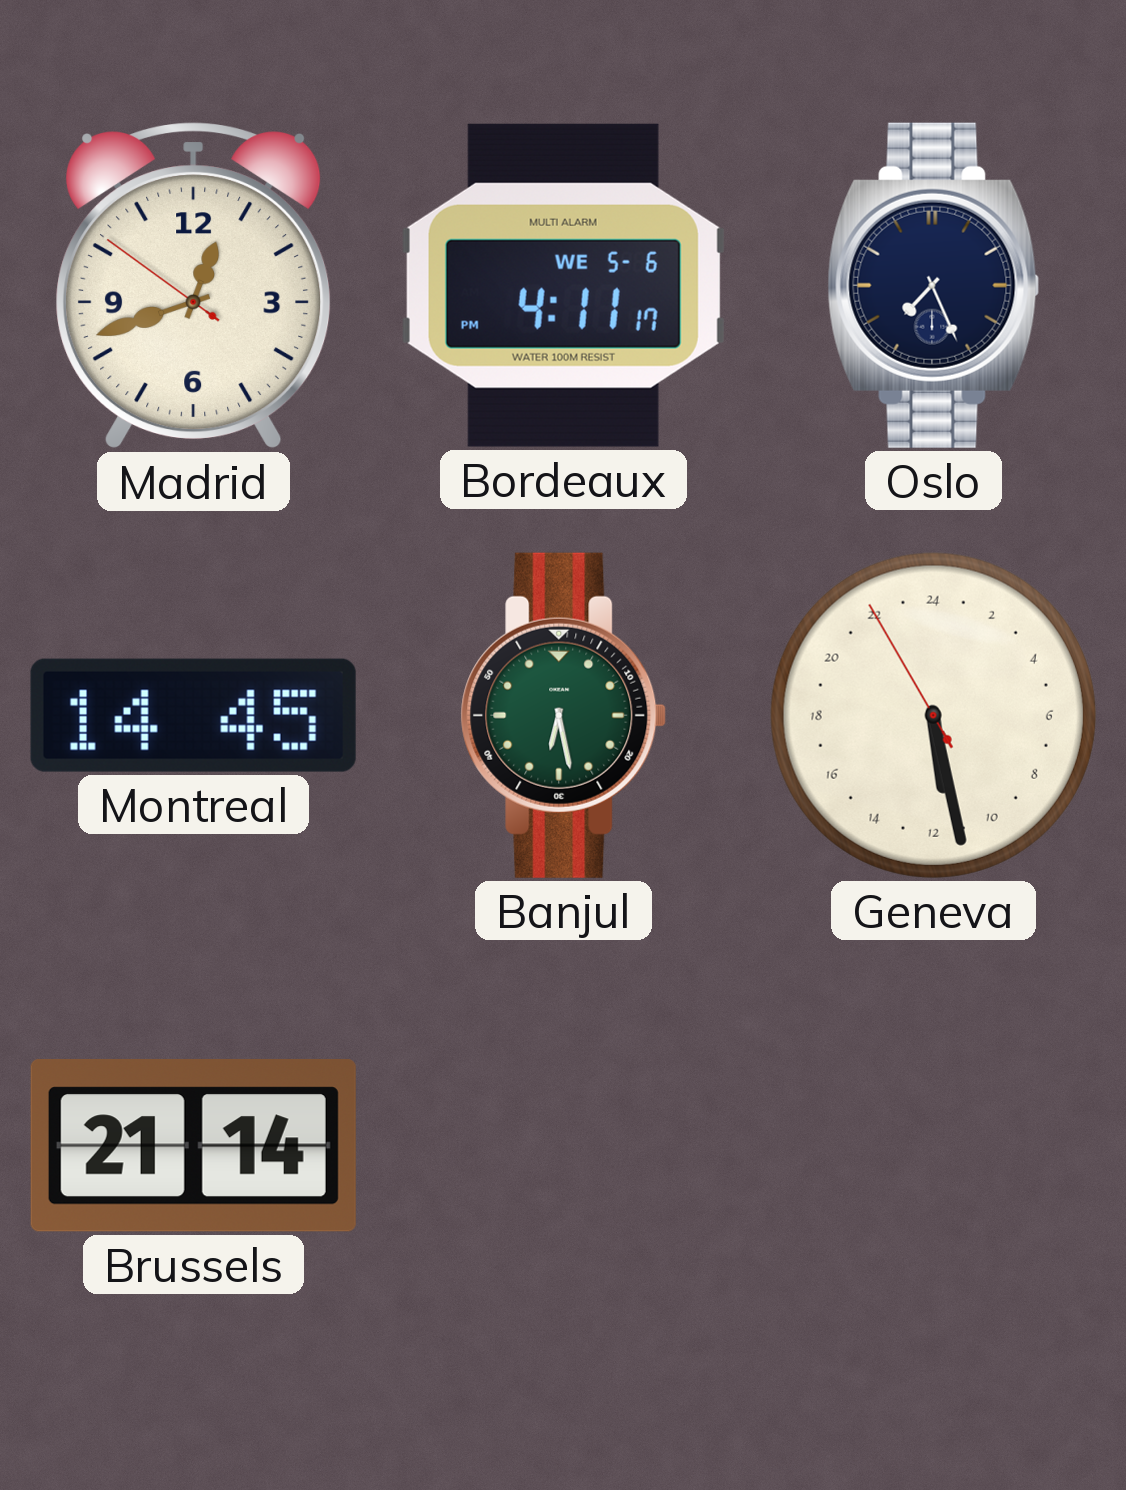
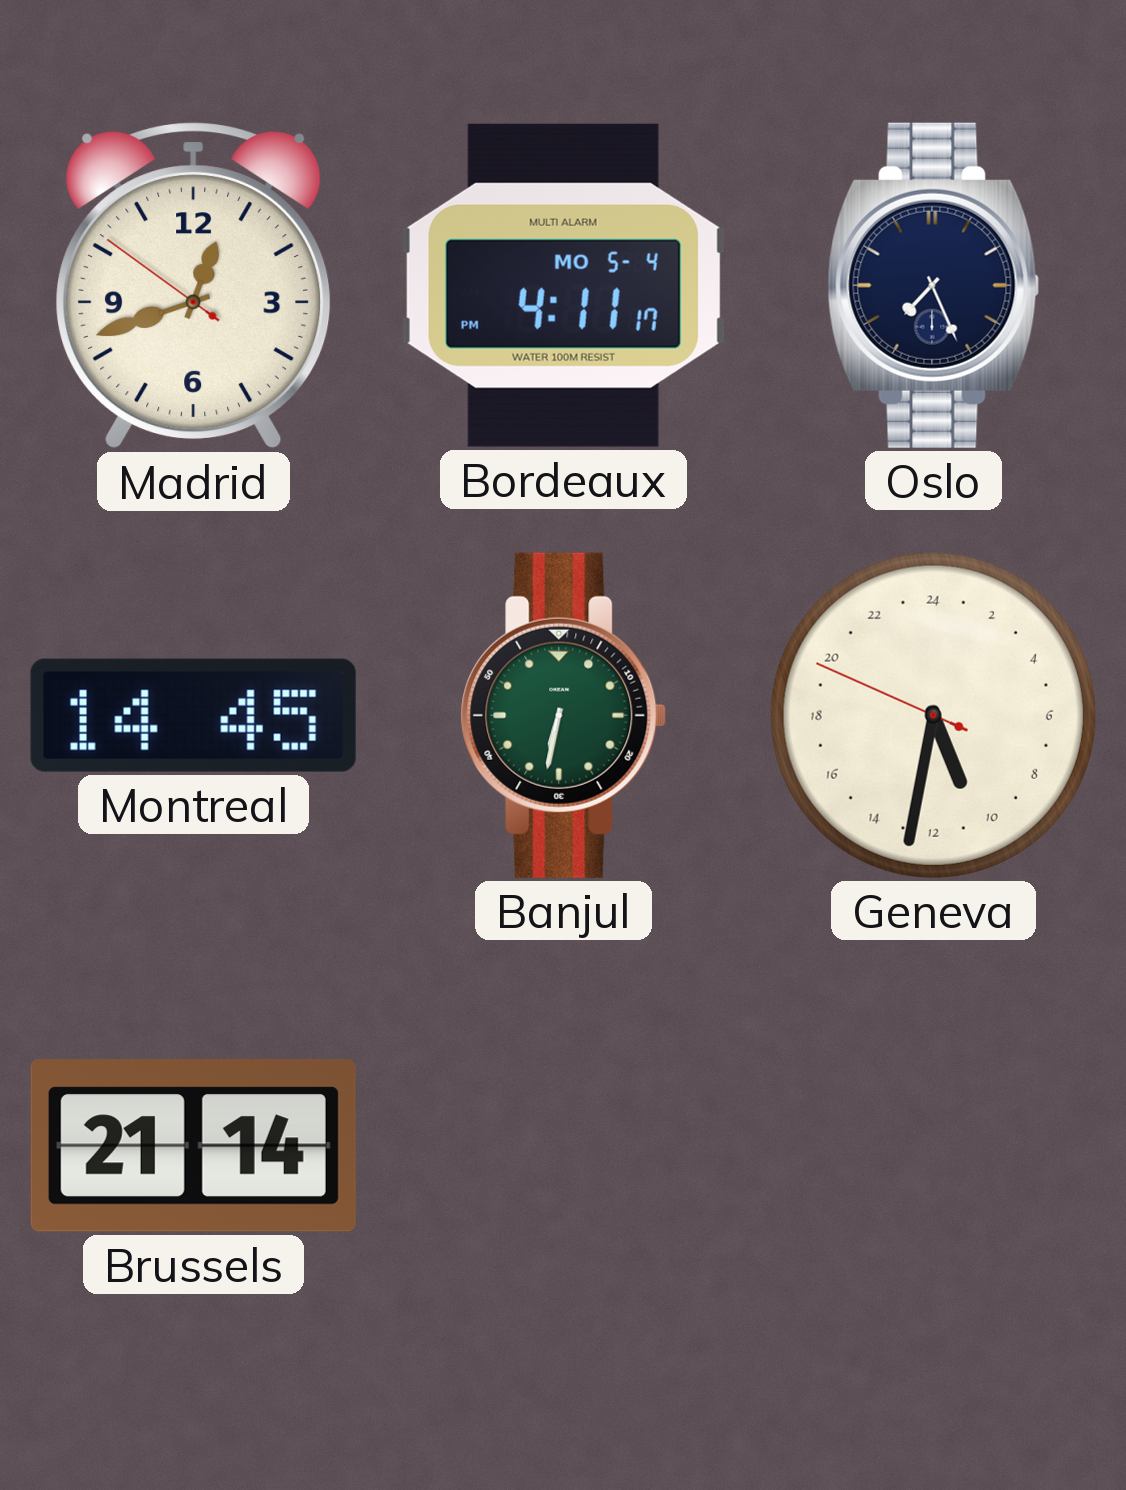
Bordeaux date: WE 5-6 -> MO 5-4
Banjul: 6:28 -> 6:32
Geneva: 11:27 -> 10:31
